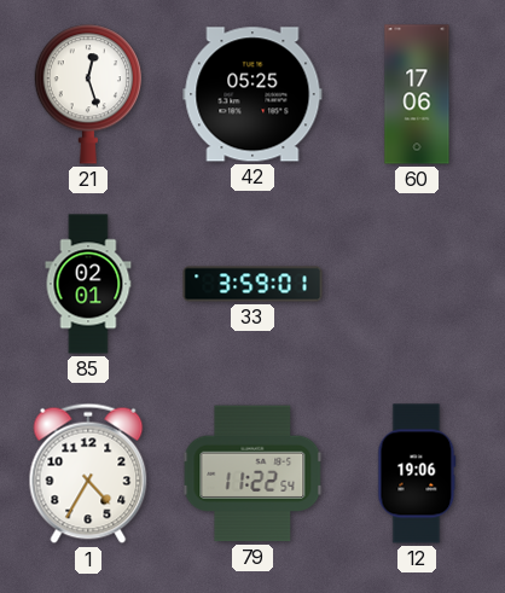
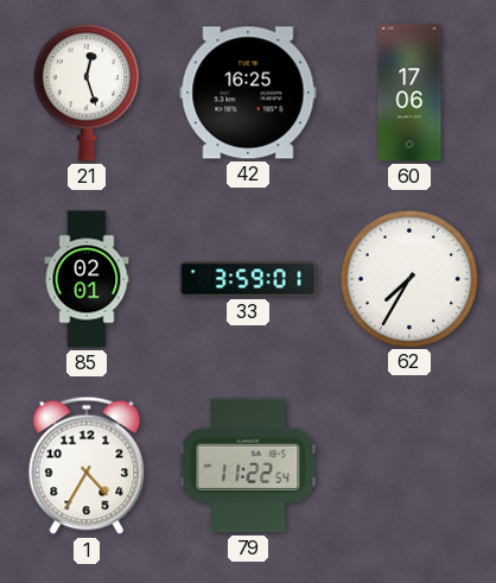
42: 05:25 -> 16:25
62: none -> 7:35
12: 19:06 -> none
